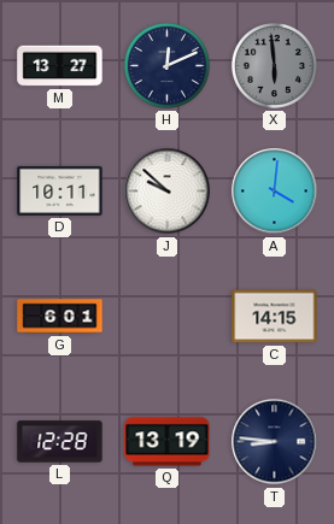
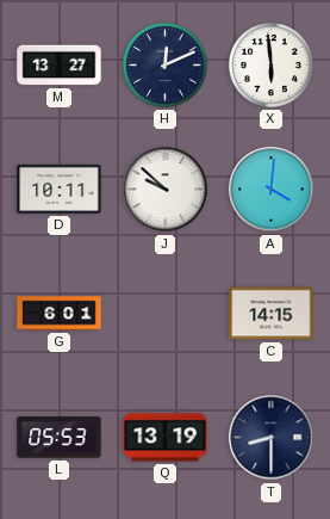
X dial: grey -> white
L: 12:28 -> 05:53
T: 8:46 -> 8:30
